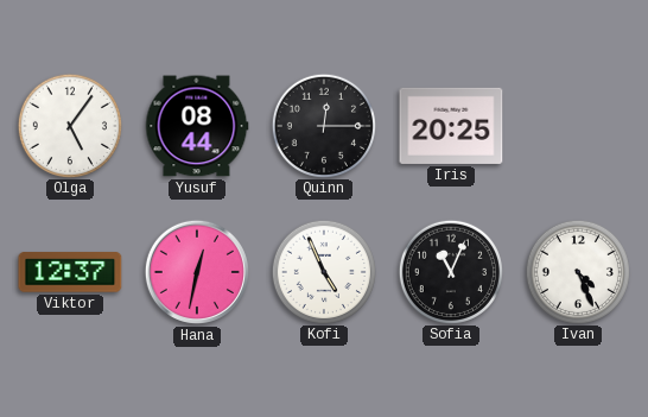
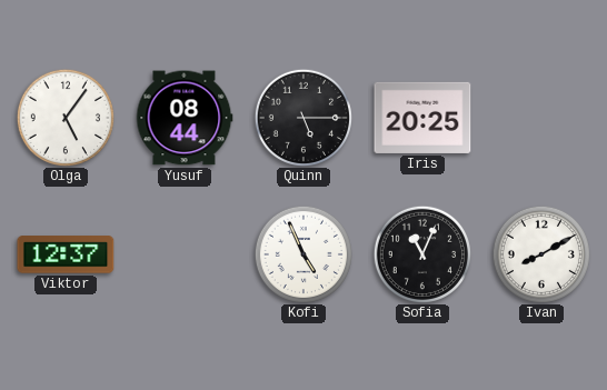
Quinn: 12:15 -> 5:15
Hana: 12:32 -> none
Ivan: 4:26 -> 8:10
